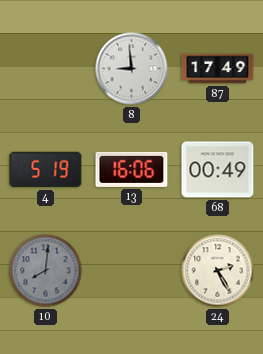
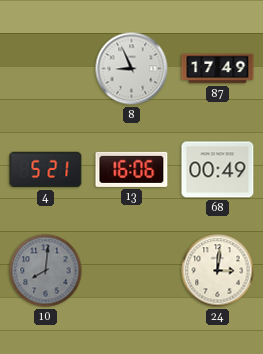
8: 8:59 -> 8:56
4: 5:19 -> 5:21
24: 2:25 -> 3:01
